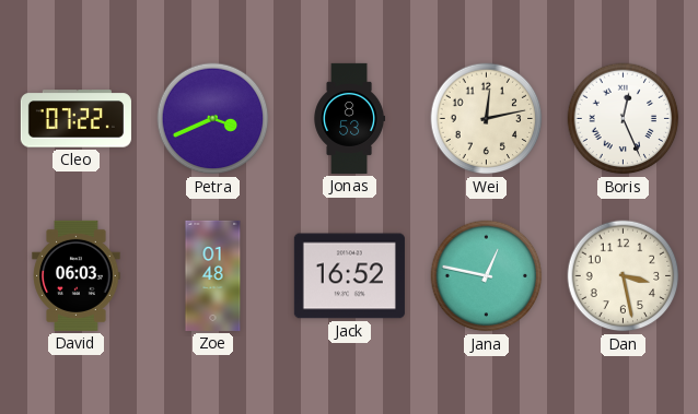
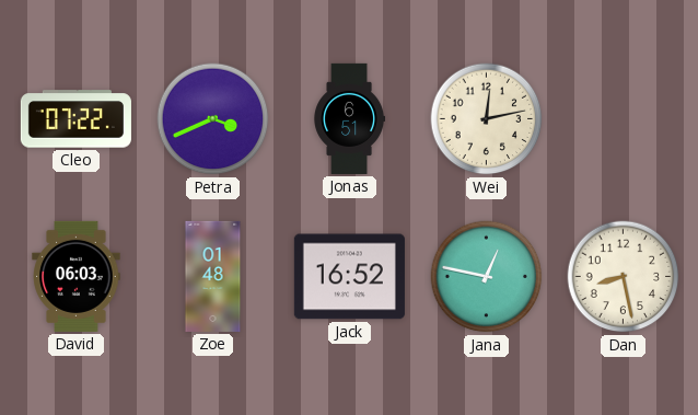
Jonas: 8:53 -> 6:51
Boris: 12:26 -> none
Dan: 3:28 -> 8:28
